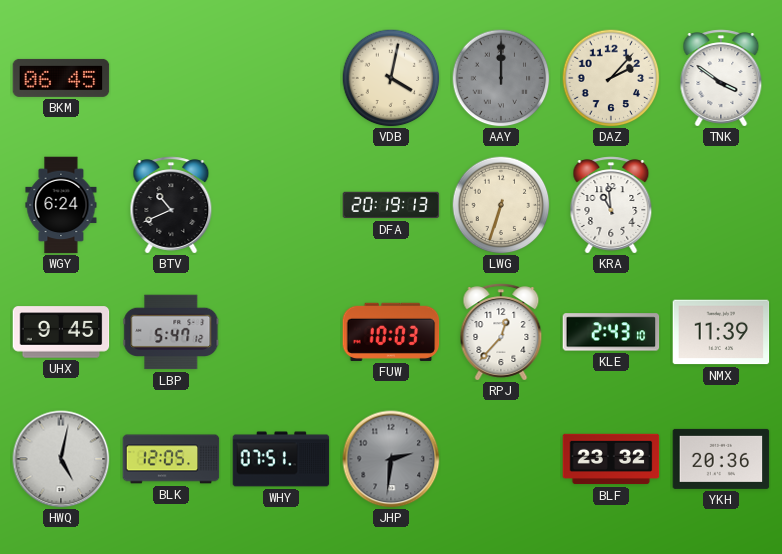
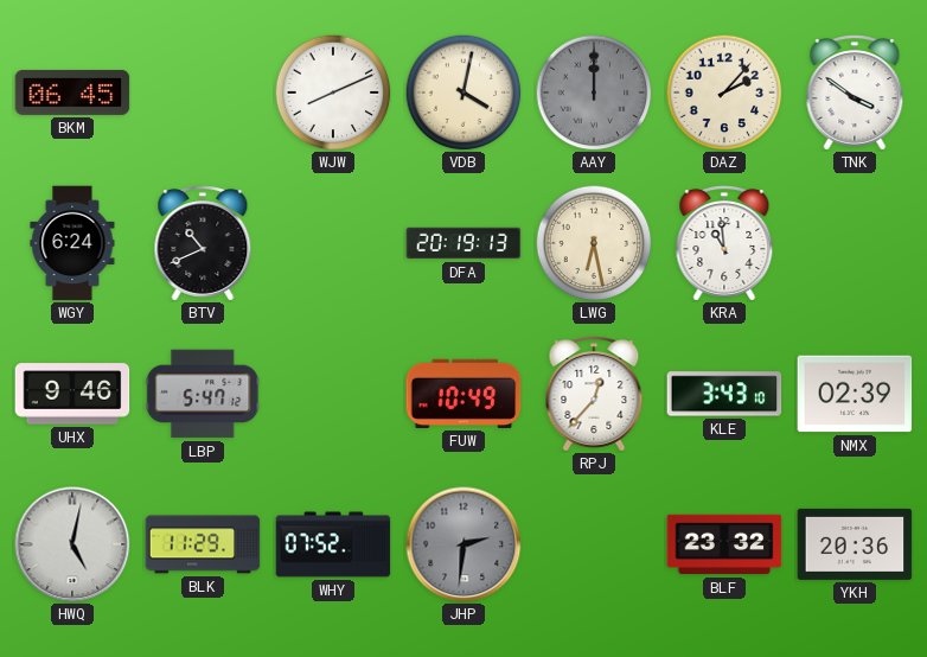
WJW: none -> 8:11
LWG: 6:33 -> 6:28
UHX: 9:45 -> 9:46
FUW: 10:03 -> 10:49
KLE: 2:43 -> 3:43
NMX: 11:39 -> 02:39
BLK: 12:05 -> 11:29
WHY: 07:51 -> 07:52
